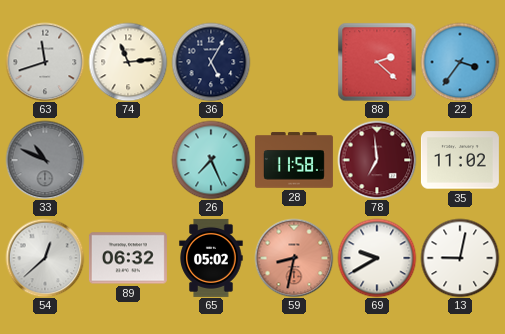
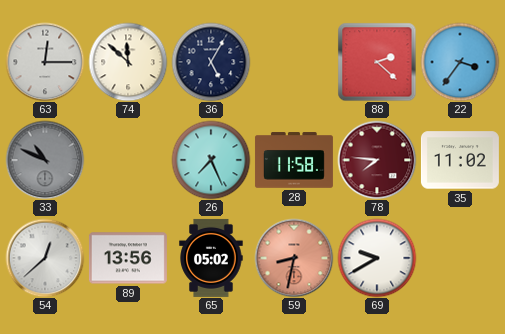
63: 11:42 -> 12:15
74: 11:14 -> 11:52
78: 6:59 -> 7:46
89: 06:32 -> 13:56
13: 9:02 -> none
